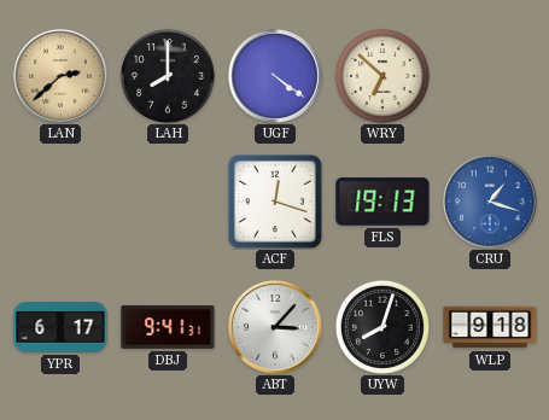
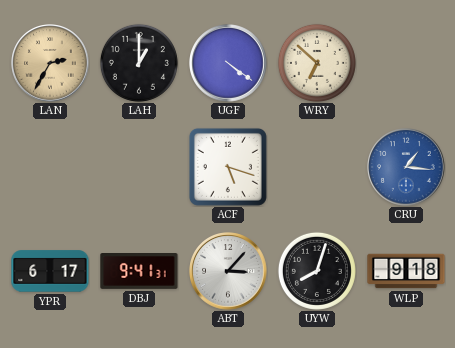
LAN: 2:38 -> 2:35
LAH: 8:00 -> 1:00
ACF: 12:18 -> 5:18
FLS: 19:13 -> none
CRU: 1:18 -> 1:16
